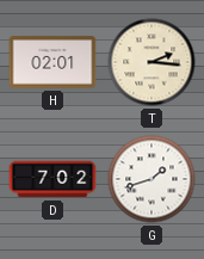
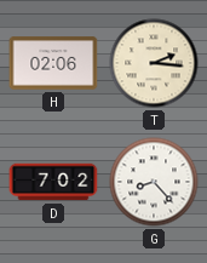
H: 02:01 -> 02:06
G: 1:42 -> 8:23
